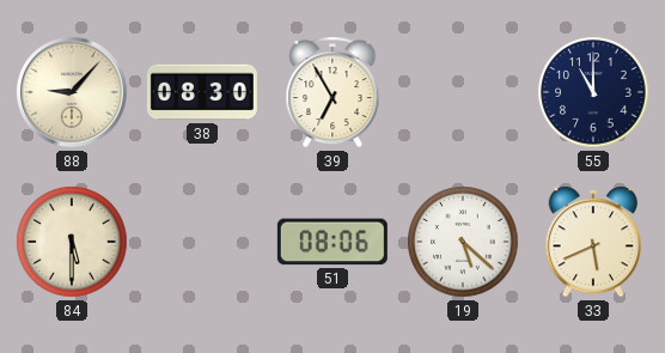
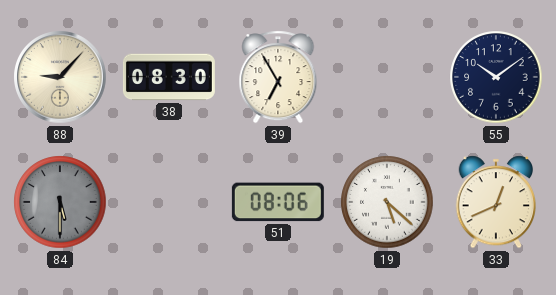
55: 11:00 -> 10:09
84 dial: cream -> grey
33: 5:41 -> 12:41
